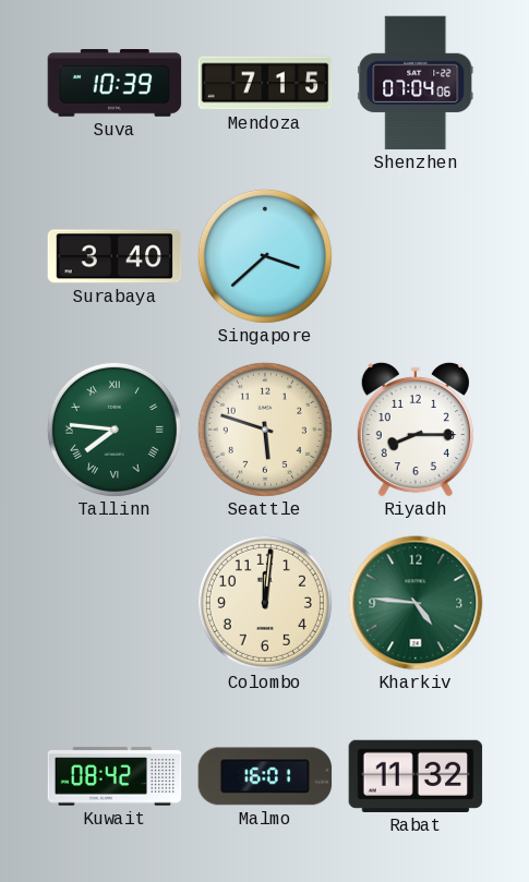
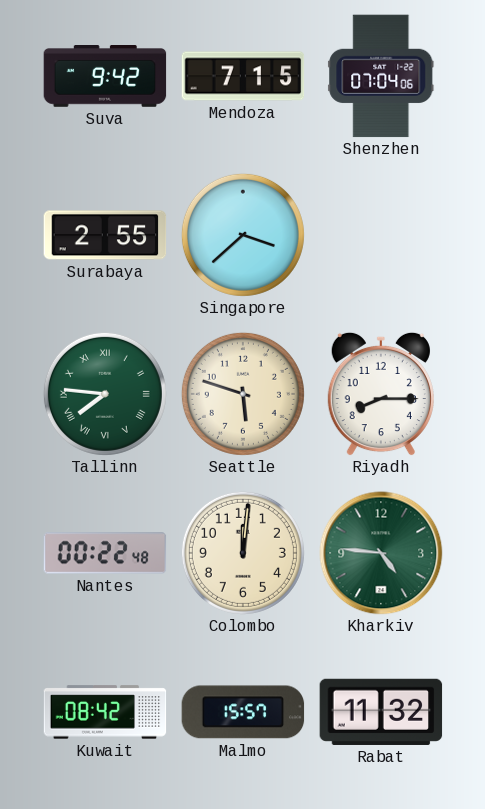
Suva: 10:39 -> 9:42
Surabaya: 3:40 -> 2:55
Nantes: none -> 00:22
Malmo: 16:01 -> 15:57
